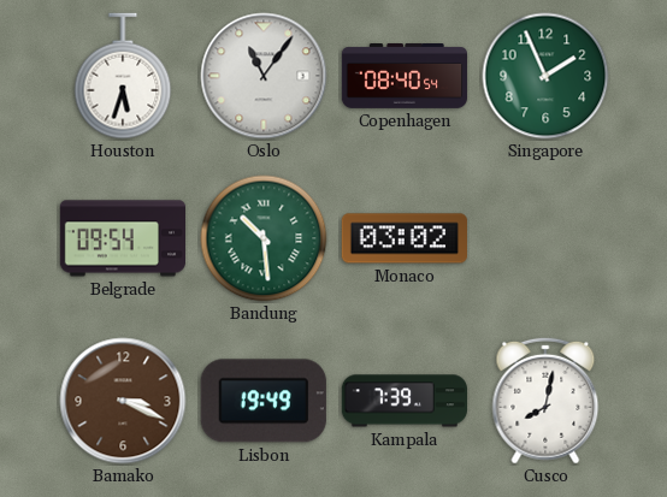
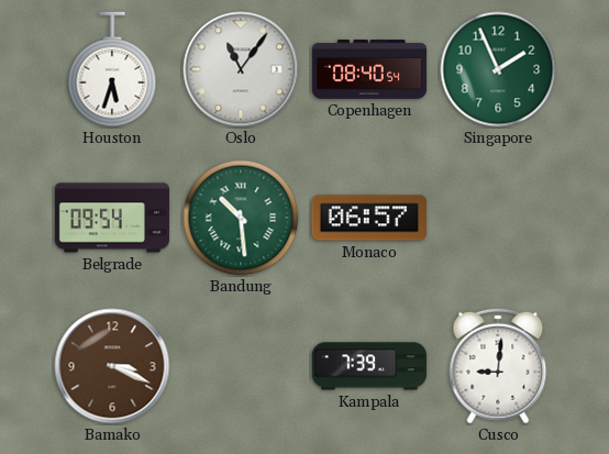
Monaco: 03:02 -> 06:57
Lisbon: 19:49 -> none
Cusco: 8:02 -> 9:01
